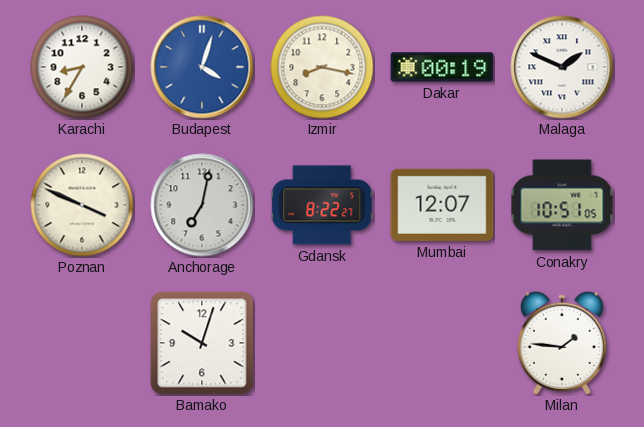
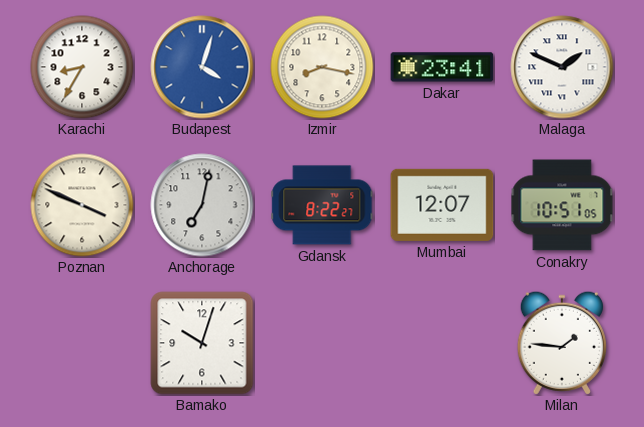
Dakar: 00:19 -> 23:41
